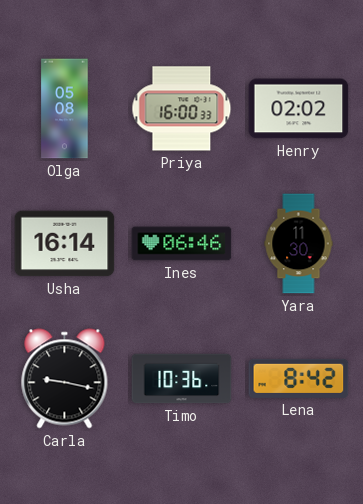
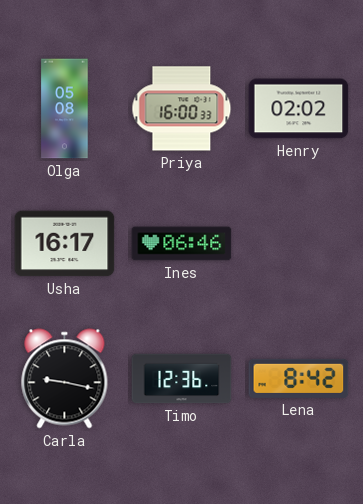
Usha: 16:14 -> 16:17
Yara: 11:30 -> none
Timo: 10:36 -> 12:36
